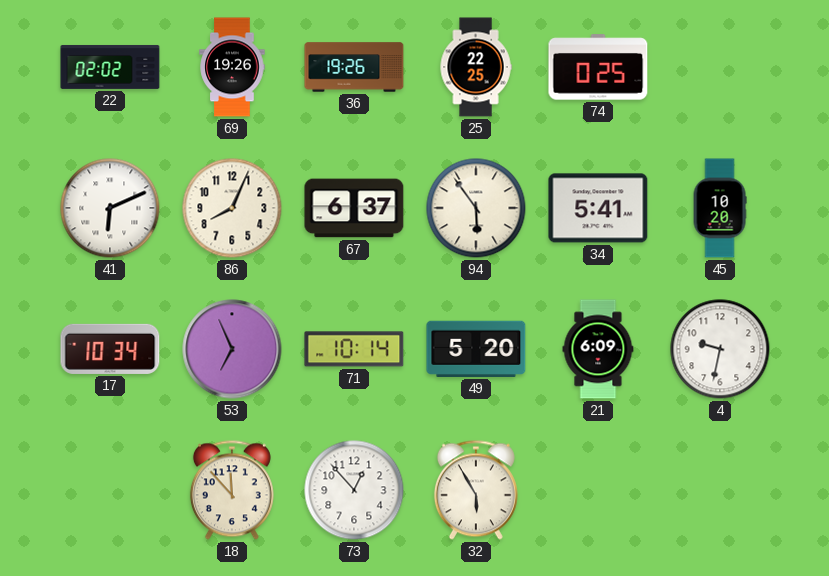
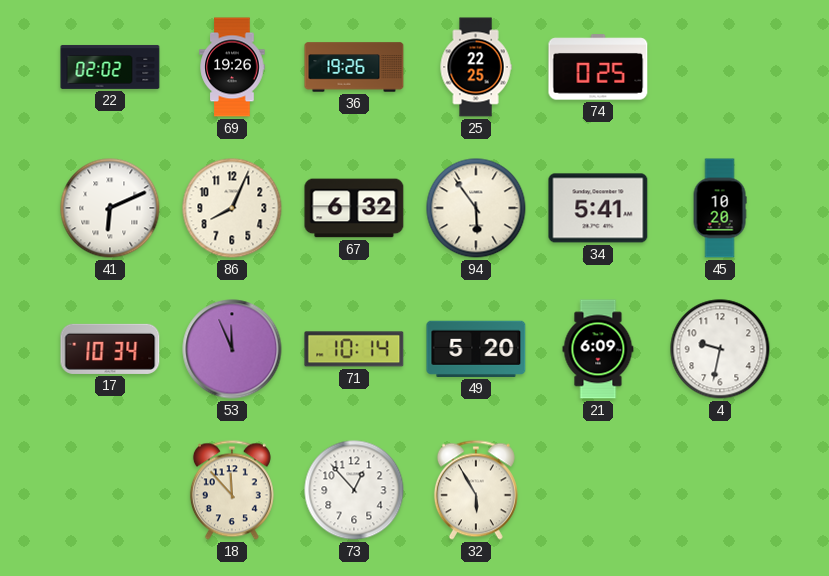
67: 6:37 -> 6:32
53: 6:56 -> 11:56
